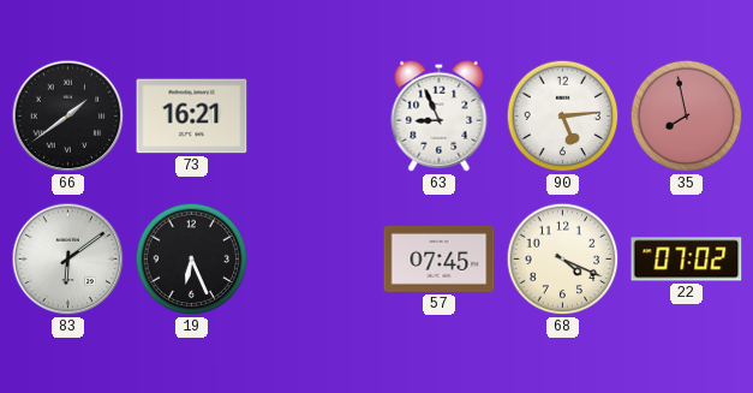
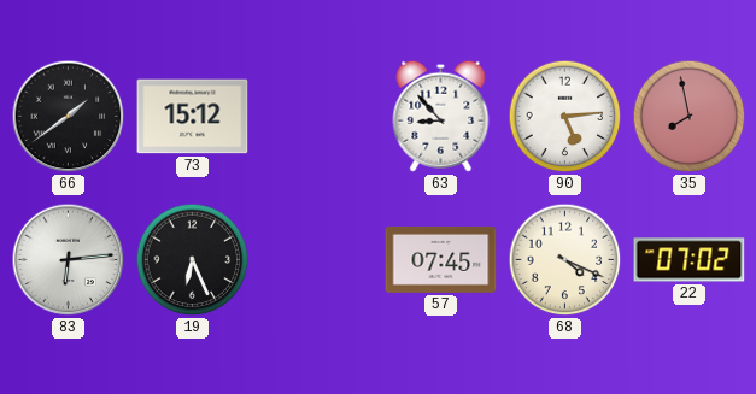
73: 16:21 -> 15:12
63: 8:56 -> 8:53
83: 6:09 -> 6:14
